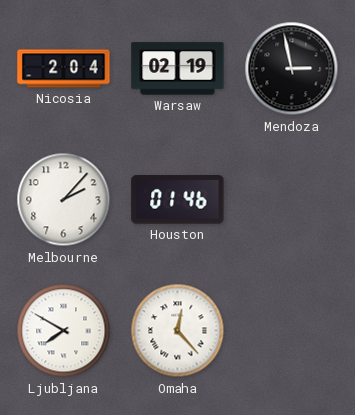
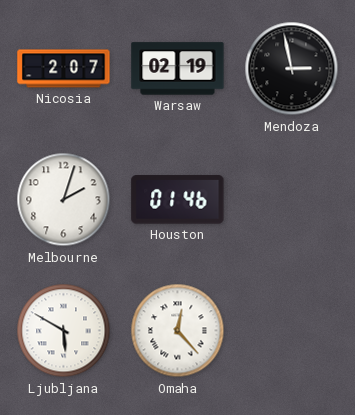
Nicosia: 2:04 -> 2:07
Melbourne: 2:07 -> 2:03
Ljubljana: 7:50 -> 5:50
